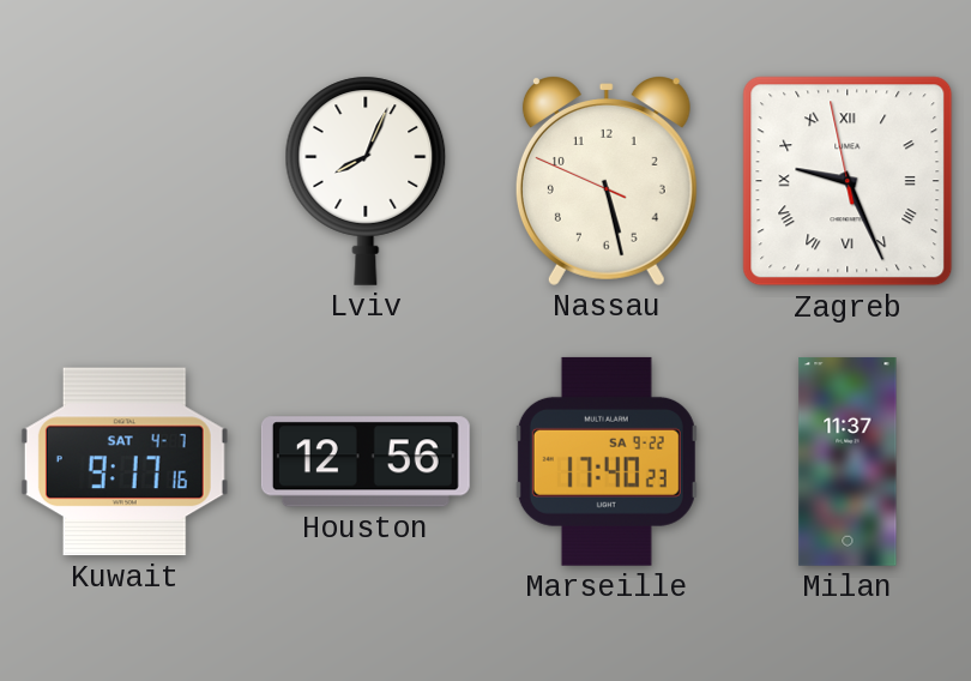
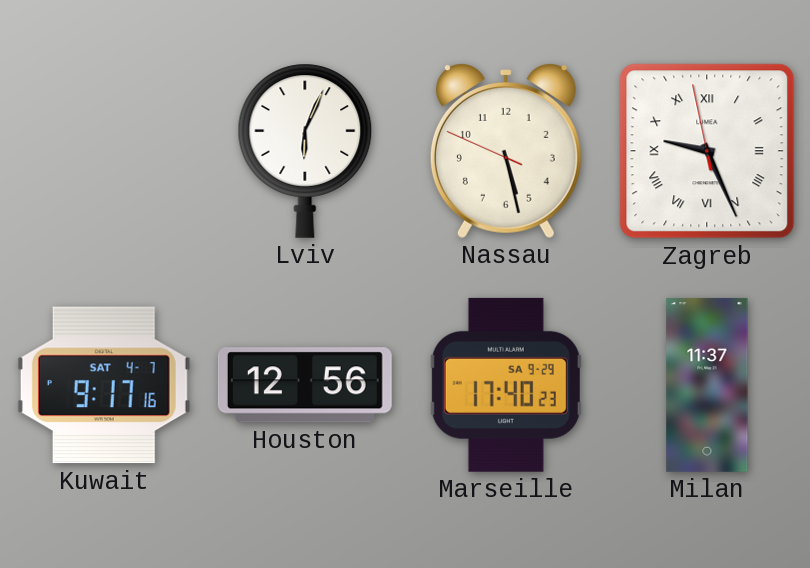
Lviv: 8:04 -> 6:04
Marseille date: SA 9-22 -> SA 9-29
